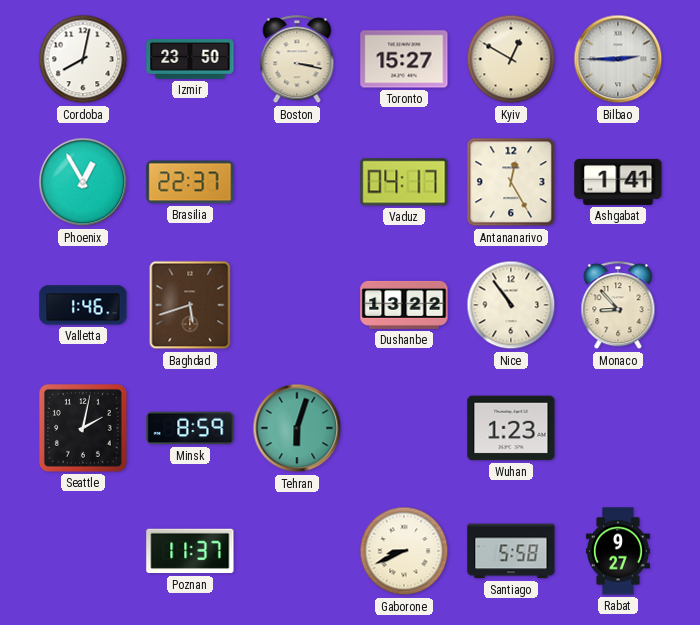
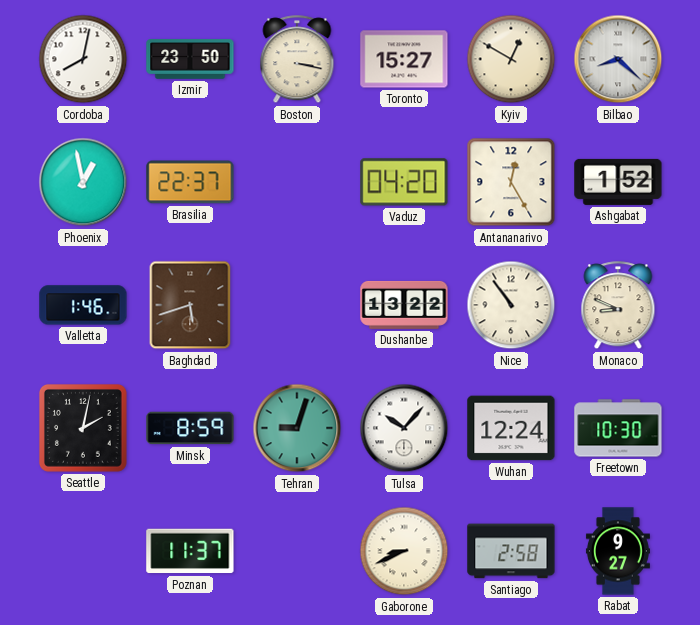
Bilbao: 2:45 -> 8:22
Phoenix: 12:55 -> 12:58
Vaduz: 04:17 -> 04:20
Ashgabat: 1:41 -> 1:52
Monaco: 8:53 -> 8:49
Tehran: 6:03 -> 9:03
Tulsa: none -> 10:07
Wuhan: 1:23 -> 12:24
Freetown: none -> 10:30
Santiago: 5:58 -> 2:58
